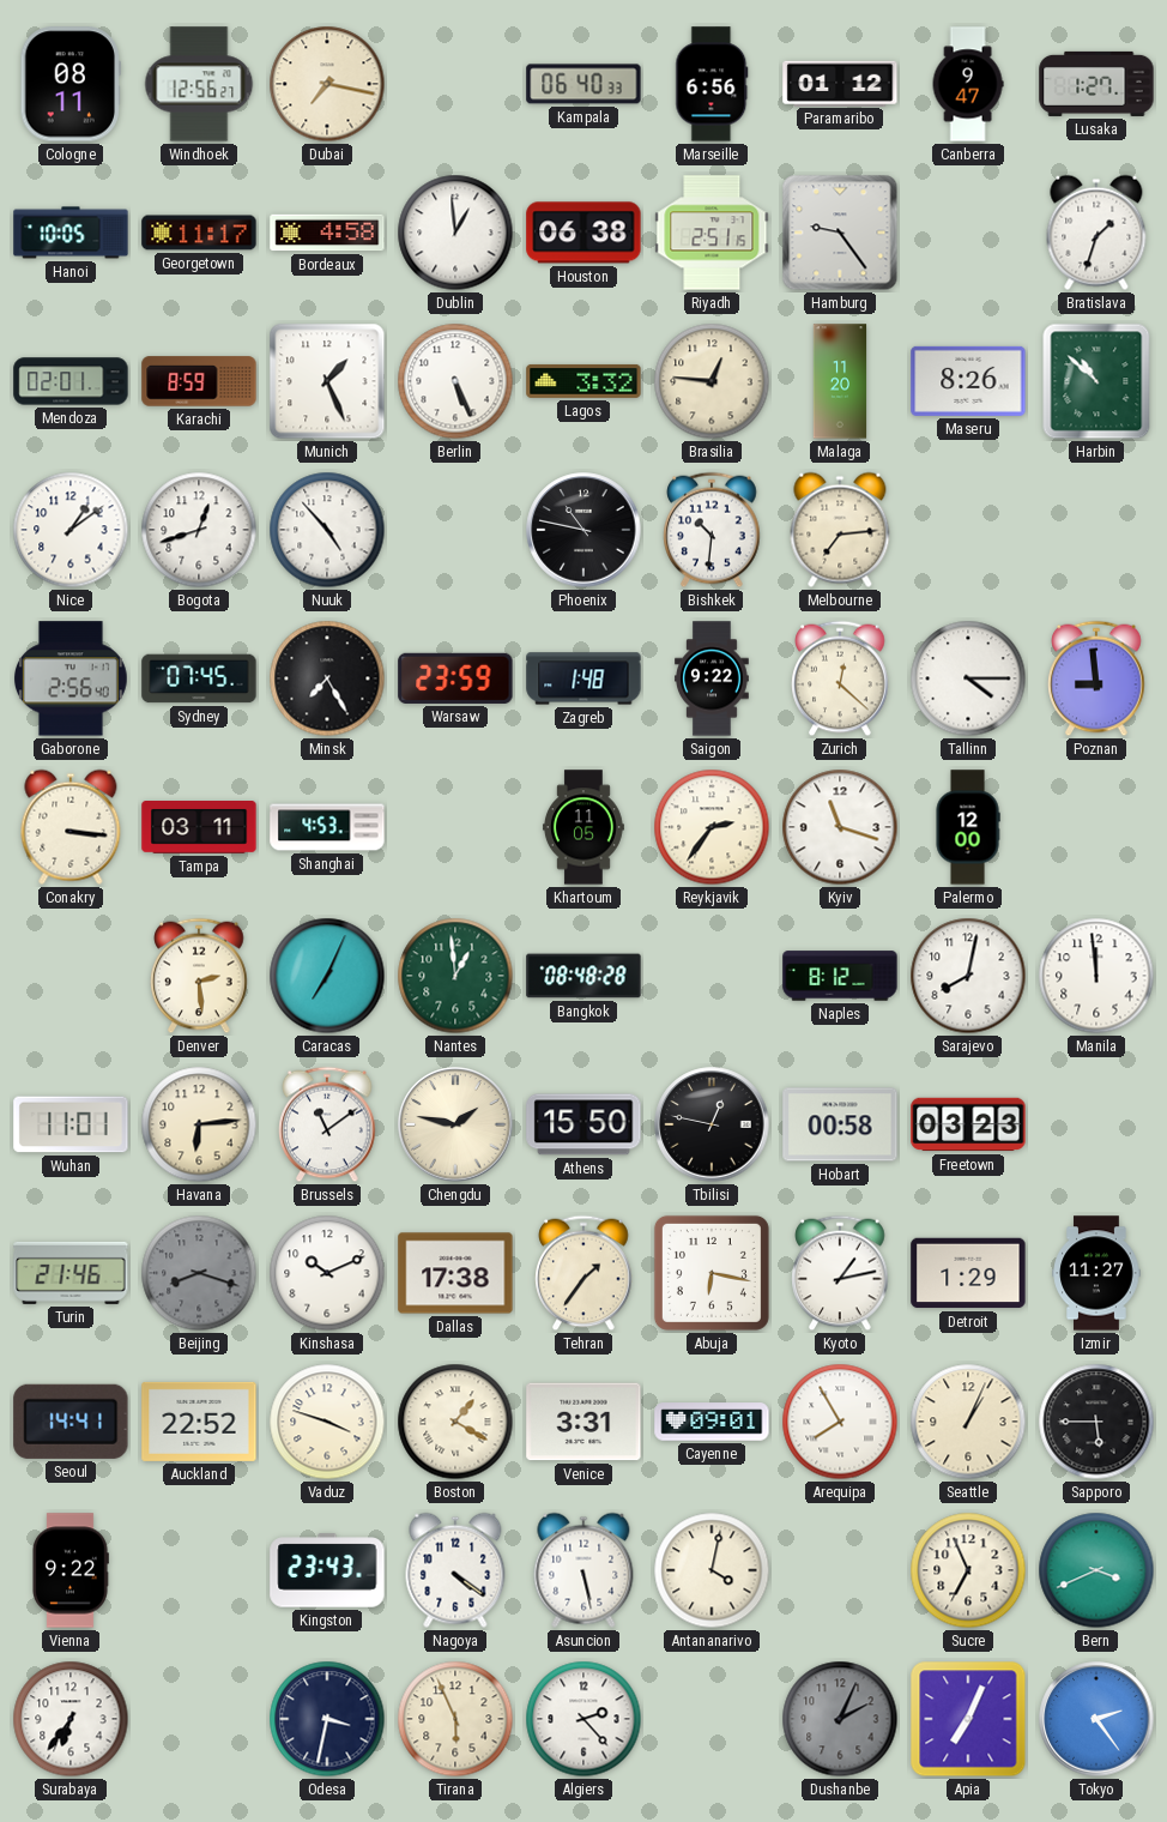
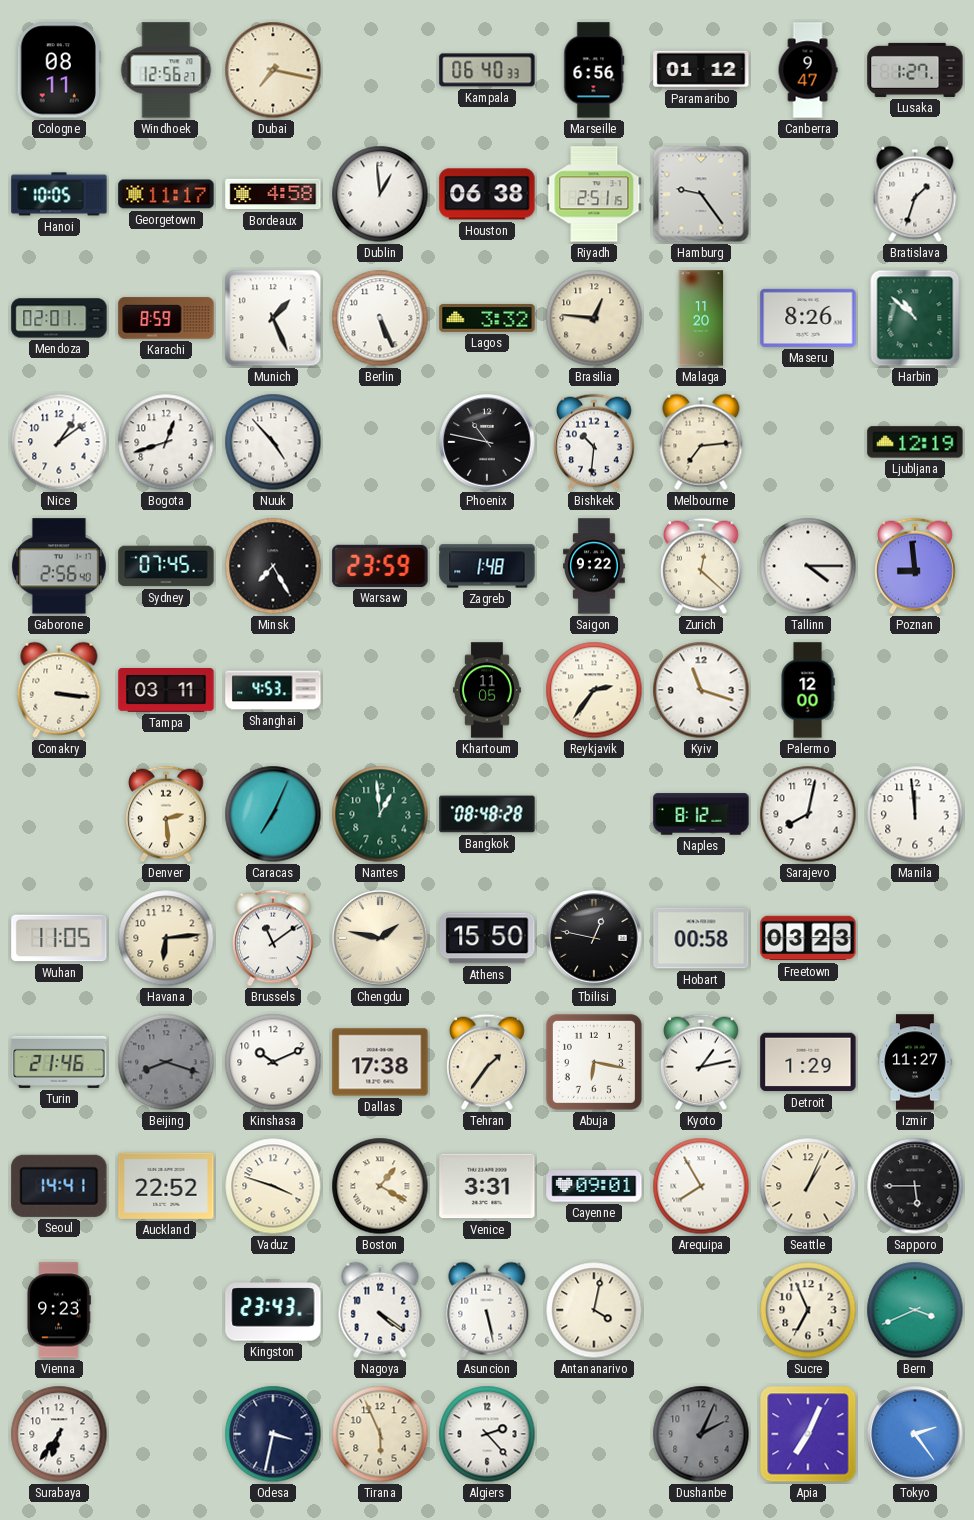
Ljubljana: none -> 12:19
Wuhan: 11:01 -> 11:05
Vienna: 9:22 -> 9:23
